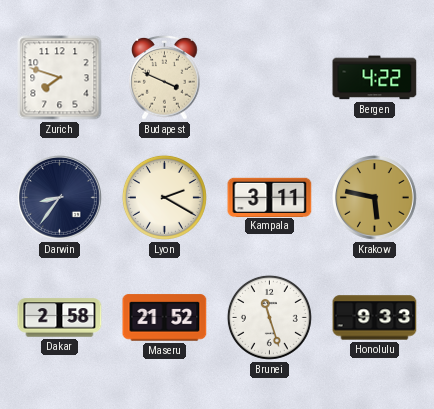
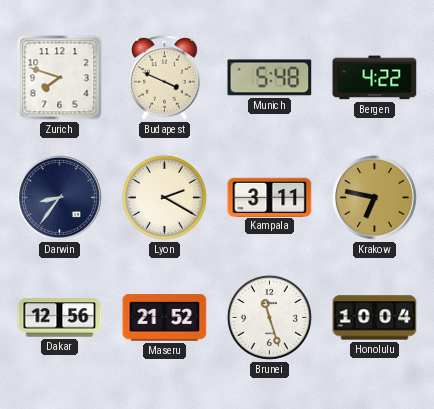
Munich: none -> 5:48
Krakow: 5:47 -> 6:47
Dakar: 2:58 -> 12:56
Honolulu: 9:33 -> 10:04
